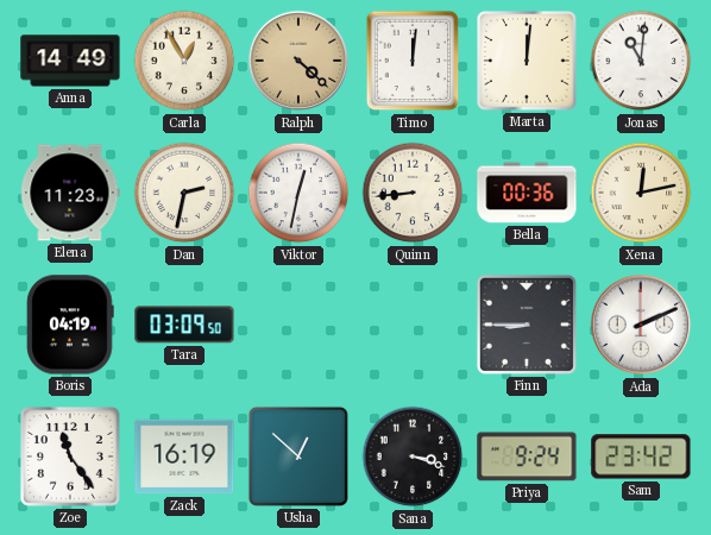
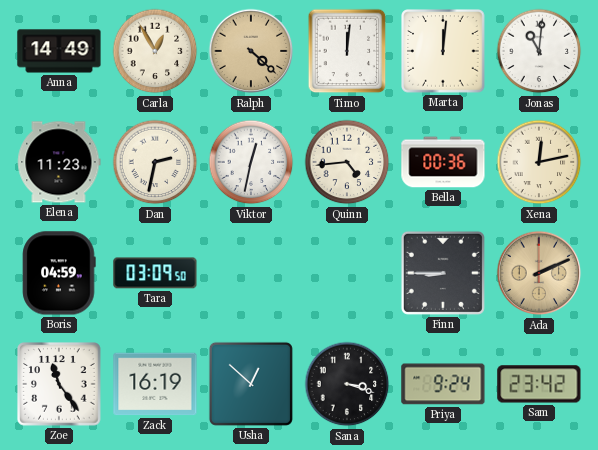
Quinn: 8:44 -> 4:44
Boris: 04:19 -> 04:59
Ada dial: white -> champagne
